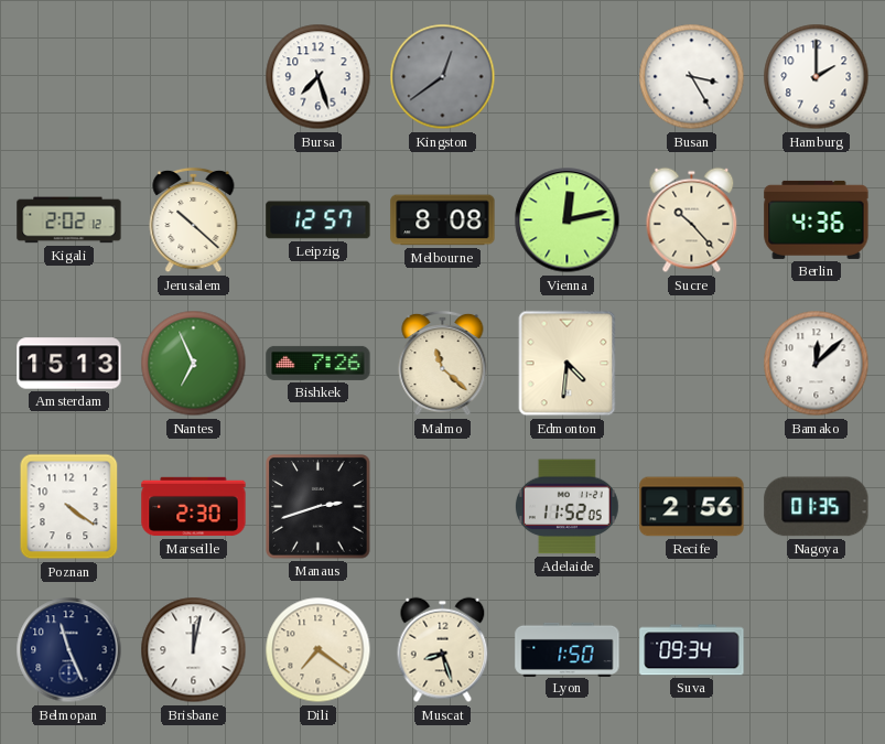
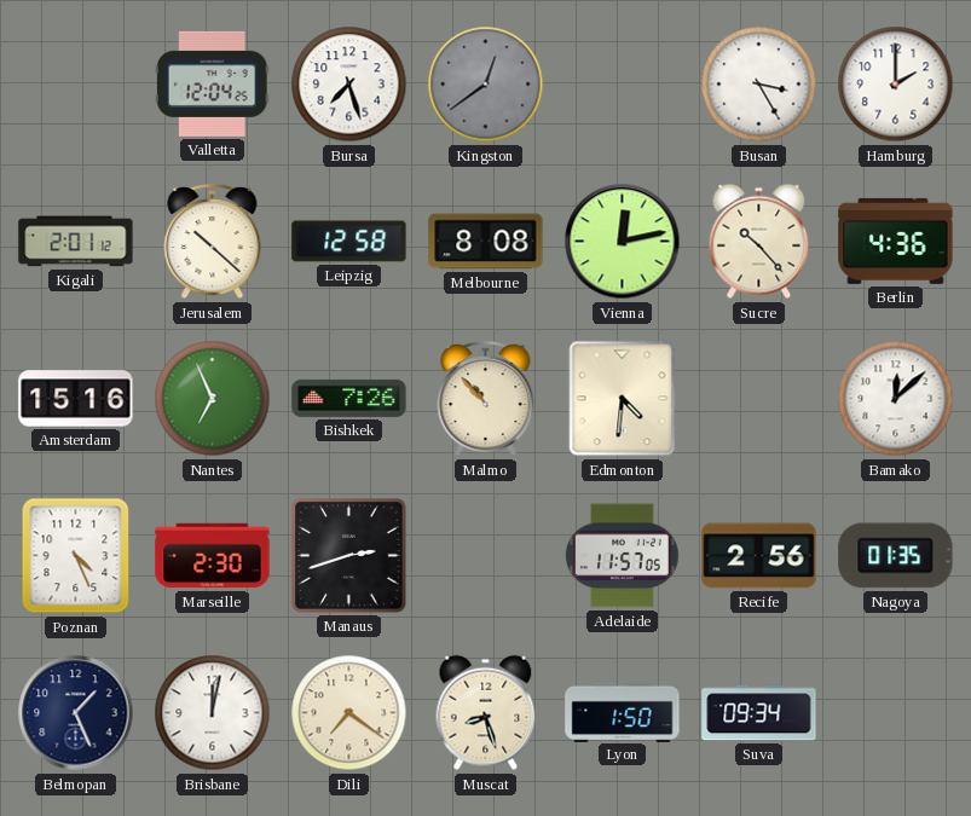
Valletta: none -> 12:04
Kigali: 2:02 -> 2:01
Leipzig: 12:57 -> 12:58
Amsterdam: 15:13 -> 15:16
Malmo: 11:22 -> 10:53
Poznan: 4:21 -> 4:26
Adelaide: 11:52 -> 11:57
Belmopan: 11:26 -> 1:26
